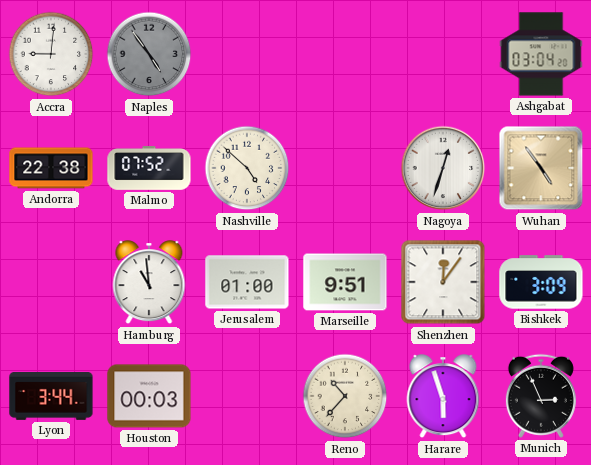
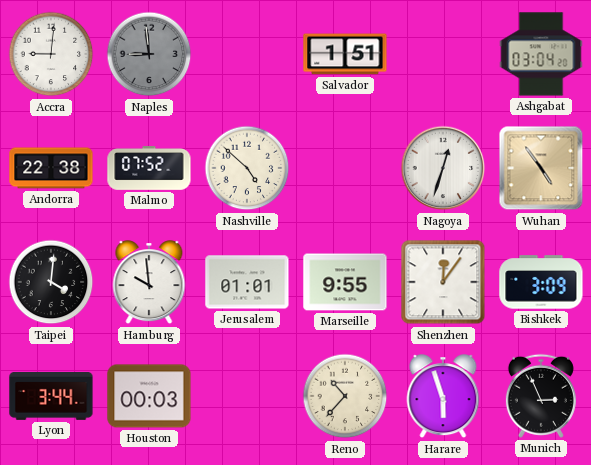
Naples: 4:54 -> 8:59
Salvador: none -> 1:51
Taipei: none -> 4:01
Hamburg: 10:59 -> 9:59
Jerusalem: 01:00 -> 01:01
Marseille: 9:51 -> 9:55
